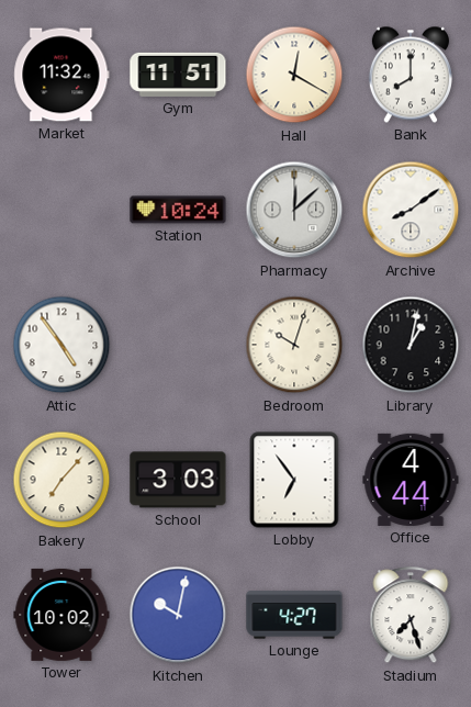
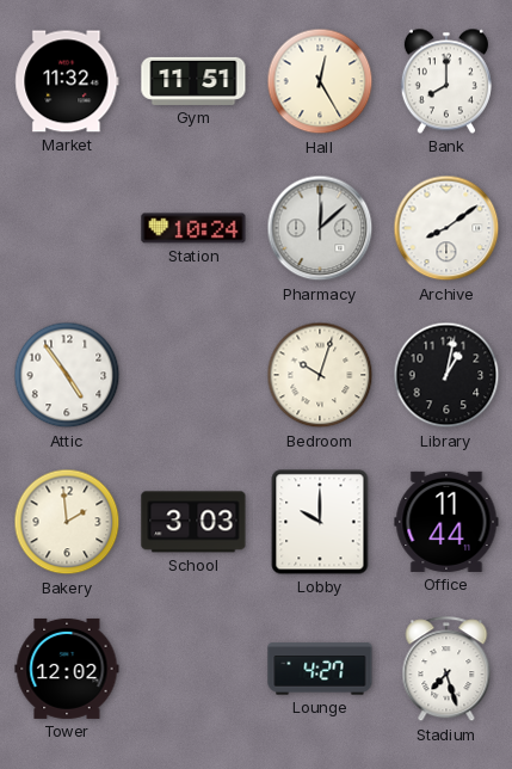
Hall: 12:20 -> 12:25
Bakery: 7:07 -> 1:59
Lobby: 6:54 -> 10:00
Office: 4:44 -> 11:44
Tower: 10:02 -> 12:02
Kitchen: 10:02 -> none
